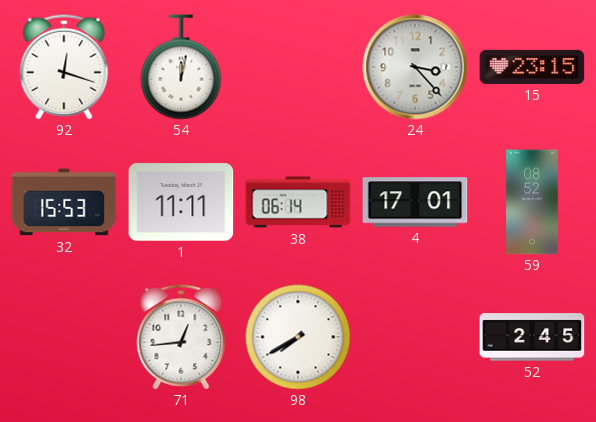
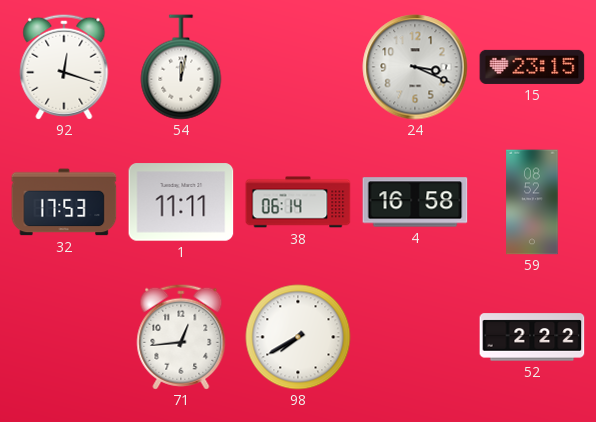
24: 3:23 -> 3:19
32: 15:53 -> 17:53
4: 17:01 -> 16:58
52: 2:45 -> 2:22
